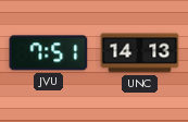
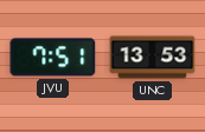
UNC: 14:13 -> 13:53
